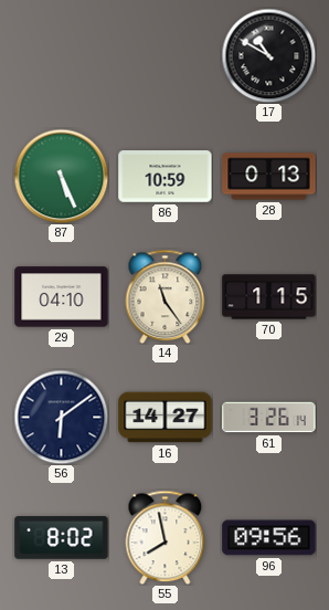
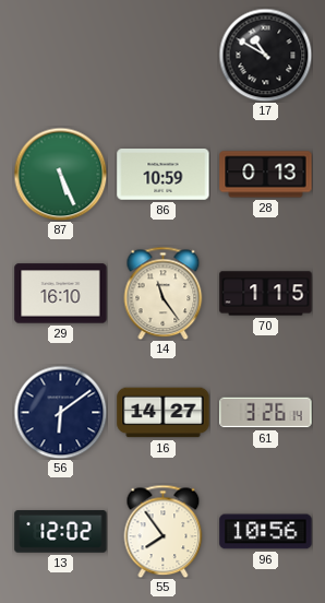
29: 04:10 -> 16:10
13: 8:02 -> 12:02
55: 7:58 -> 7:54
96: 09:56 -> 10:56
